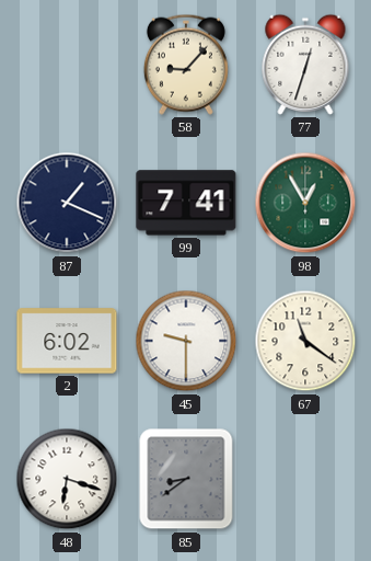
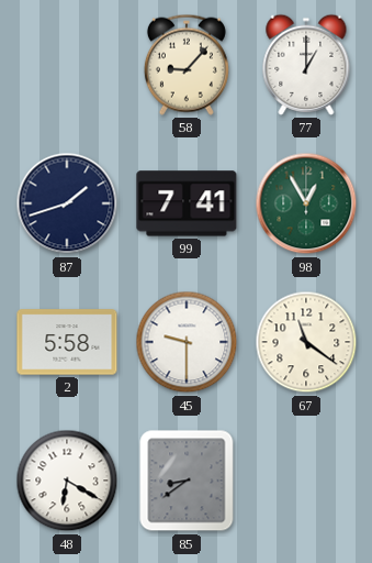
77: 12:33 -> 1:00
87: 1:19 -> 1:42
2: 6:02 -> 5:58
48: 6:18 -> 6:20
